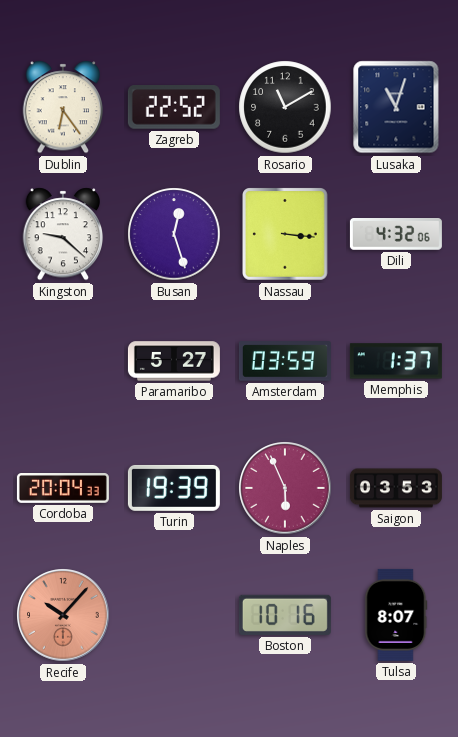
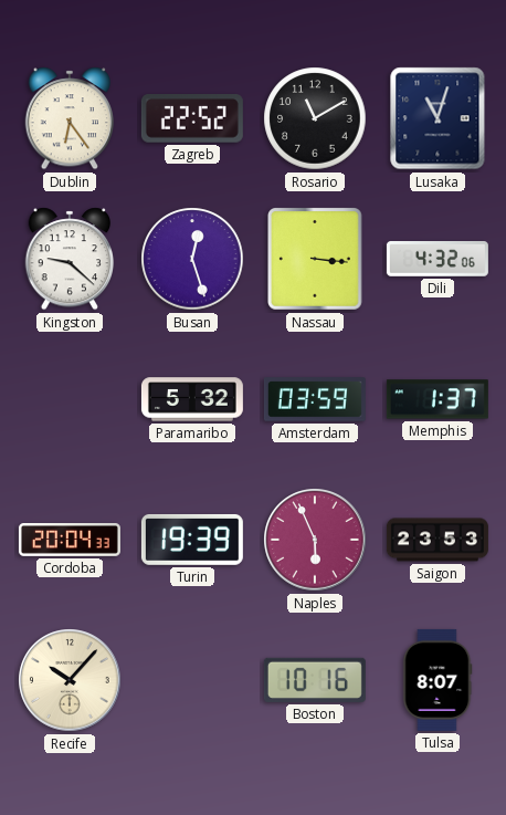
Paramaribo: 5:27 -> 5:32
Saigon: 03:53 -> 23:53
Recife dial: salmon -> cream
